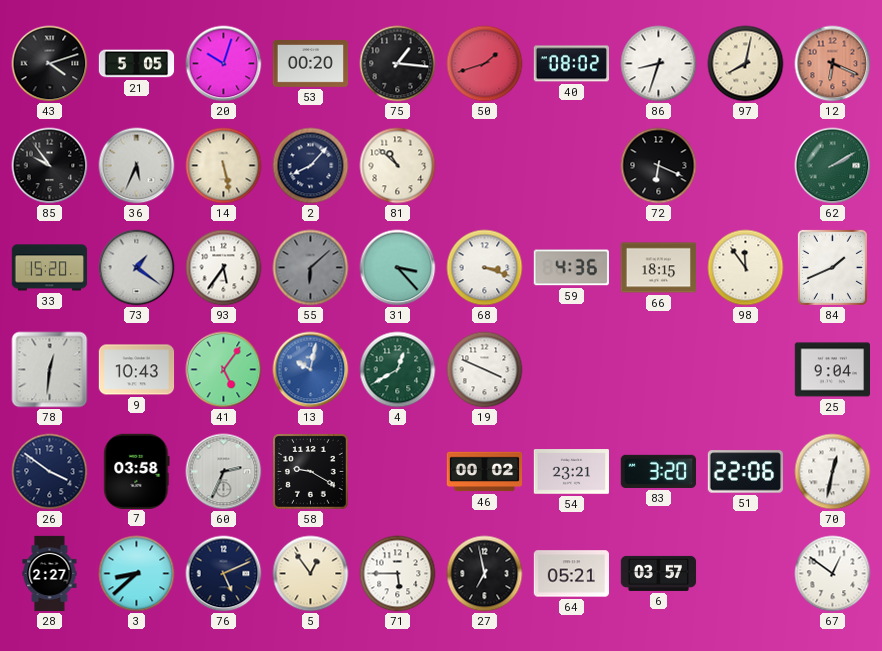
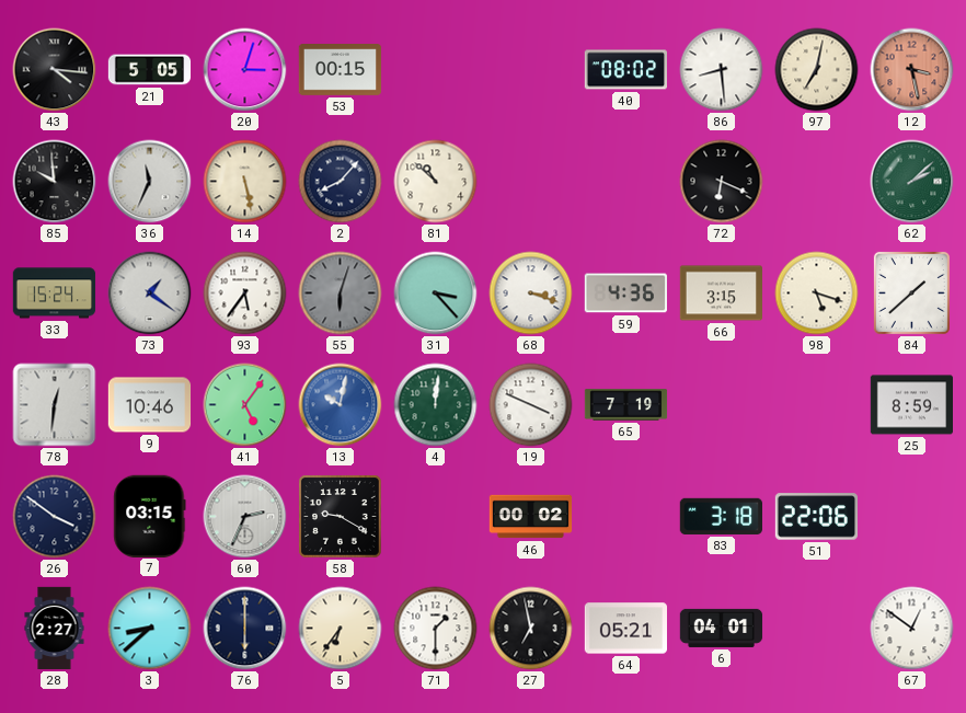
43: 4:12 -> 4:16
20: 10:03 -> 3:03
53: 00:20 -> 00:15
75: 1:16 -> none
50: 1:42 -> none
86: 8:33 -> 8:29
97: 8:02 -> 7:02
12: 6:19 -> 3:28
85: 9:54 -> 9:59
36: 5:34 -> 11:34
62: 2:10 -> 2:08
33: 15:20 -> 15:24
55: 6:08 -> 6:03
66: 18:15 -> 3:15
98: 11:54 -> 5:18
84: 1:41 -> 1:38
9: 10:43 -> 10:46
4: 12:40 -> 12:01
65: none -> 7:19
25: 9:04 -> 8:59
7: 03:58 -> 03:15
54: 23:21 -> none
83: 3:20 -> 3:18
70: 12:32 -> none
76: 5:11 -> 6:00
5: 12:54 -> 6:36
71: 5:45 -> 1:30
6: 03:57 -> 04:01
